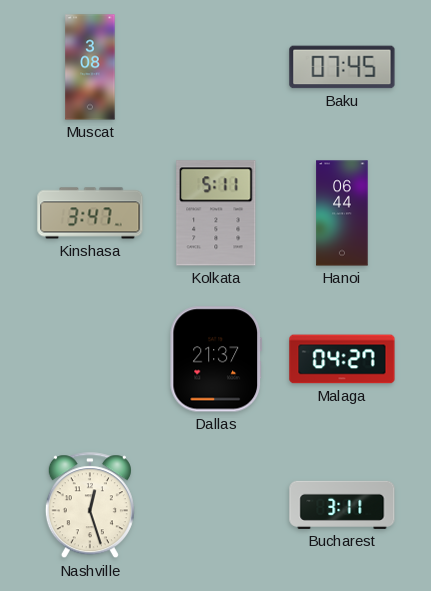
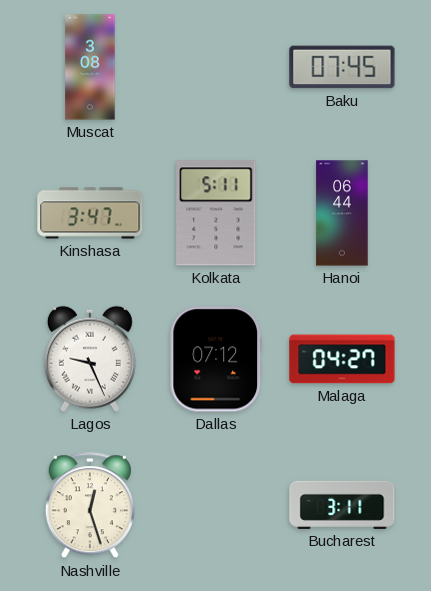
Lagos: none -> 9:26
Dallas: 21:37 -> 07:12
